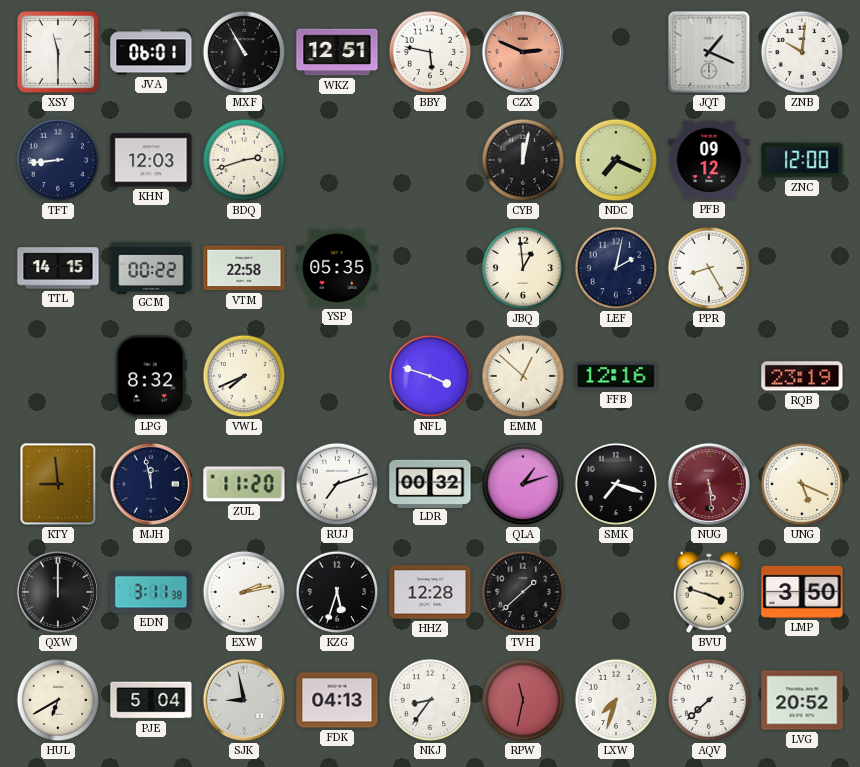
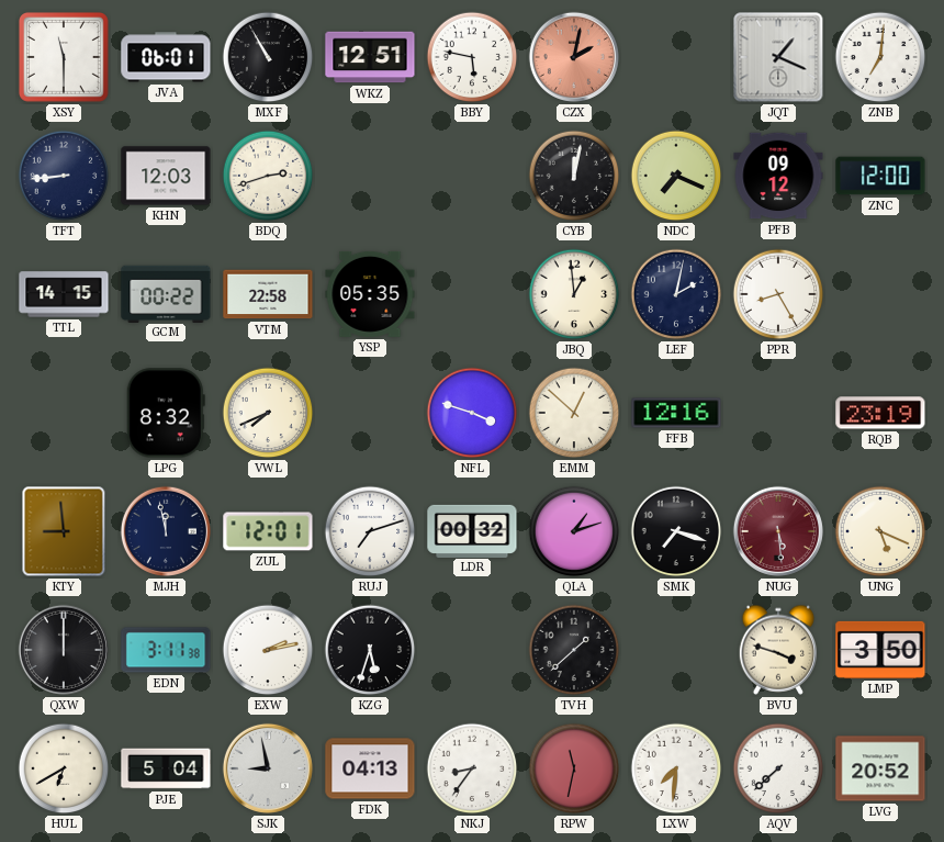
CZX: 2:49 -> 2:02
ZNB: 10:01 -> 7:01
ZUL: 11:20 -> 12:01
HHZ: 12:28 -> none
LXW: 7:33 -> 7:31
